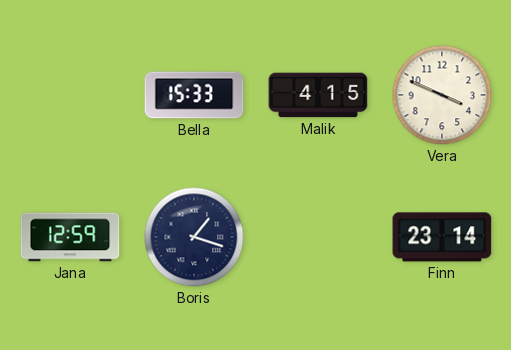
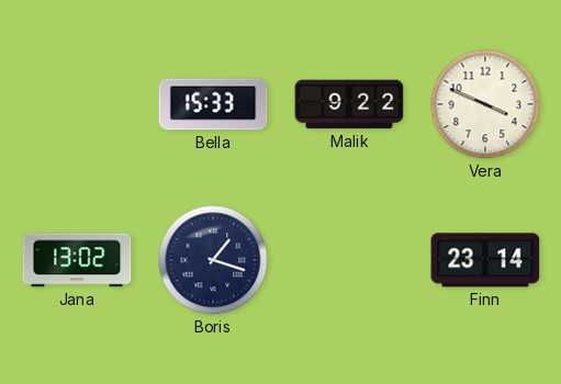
Malik: 4:15 -> 9:22
Jana: 12:59 -> 13:02
